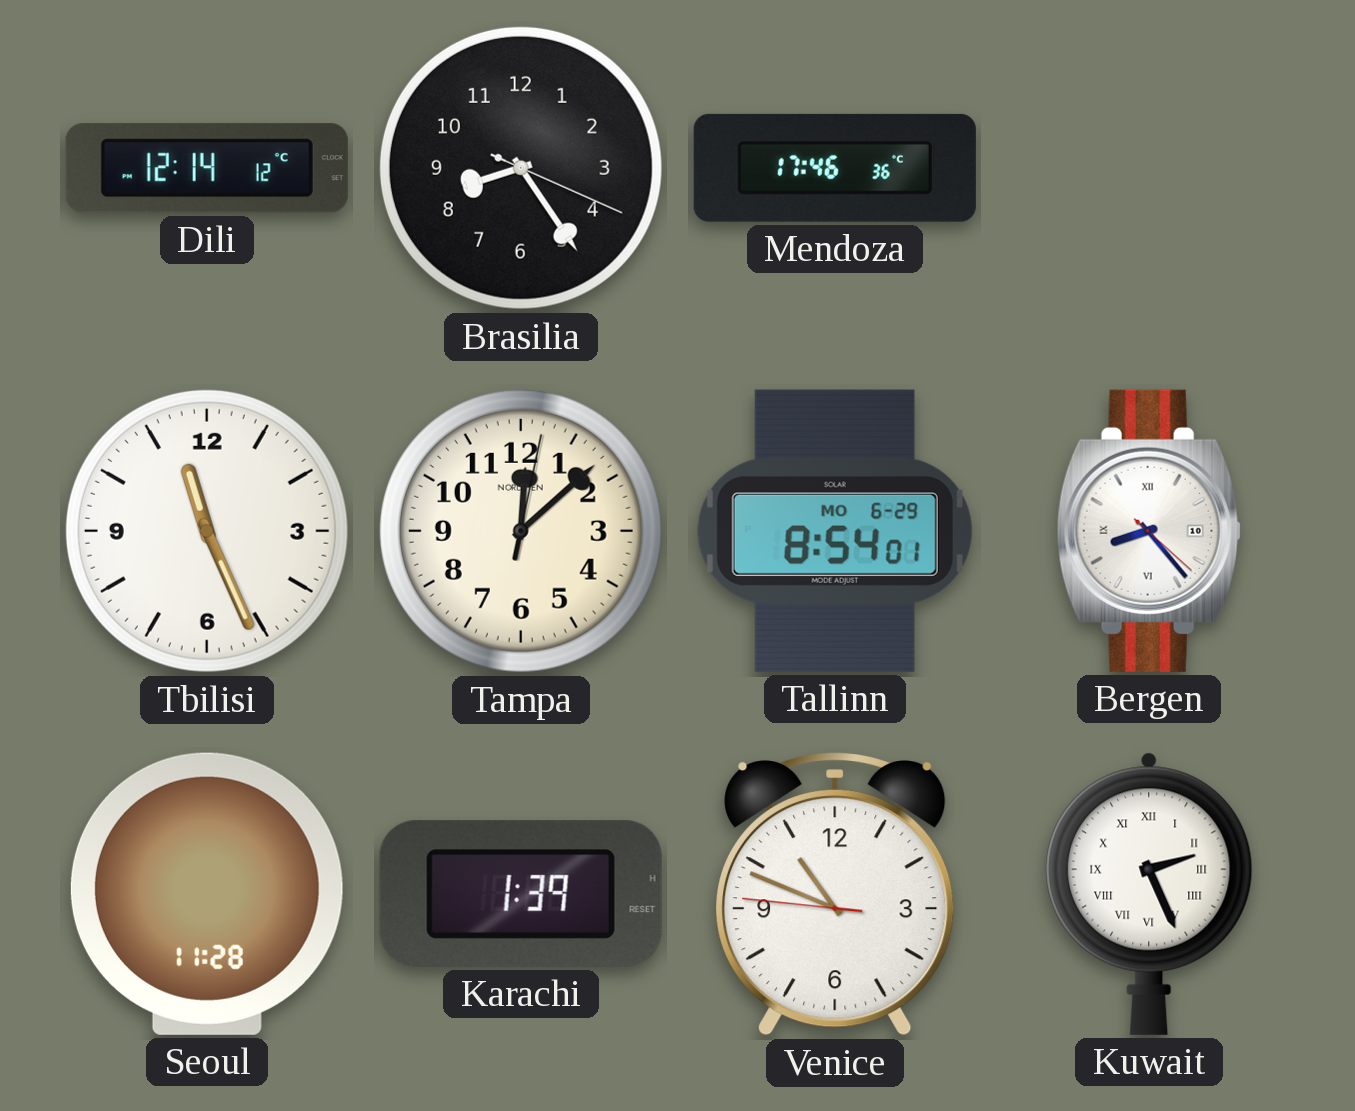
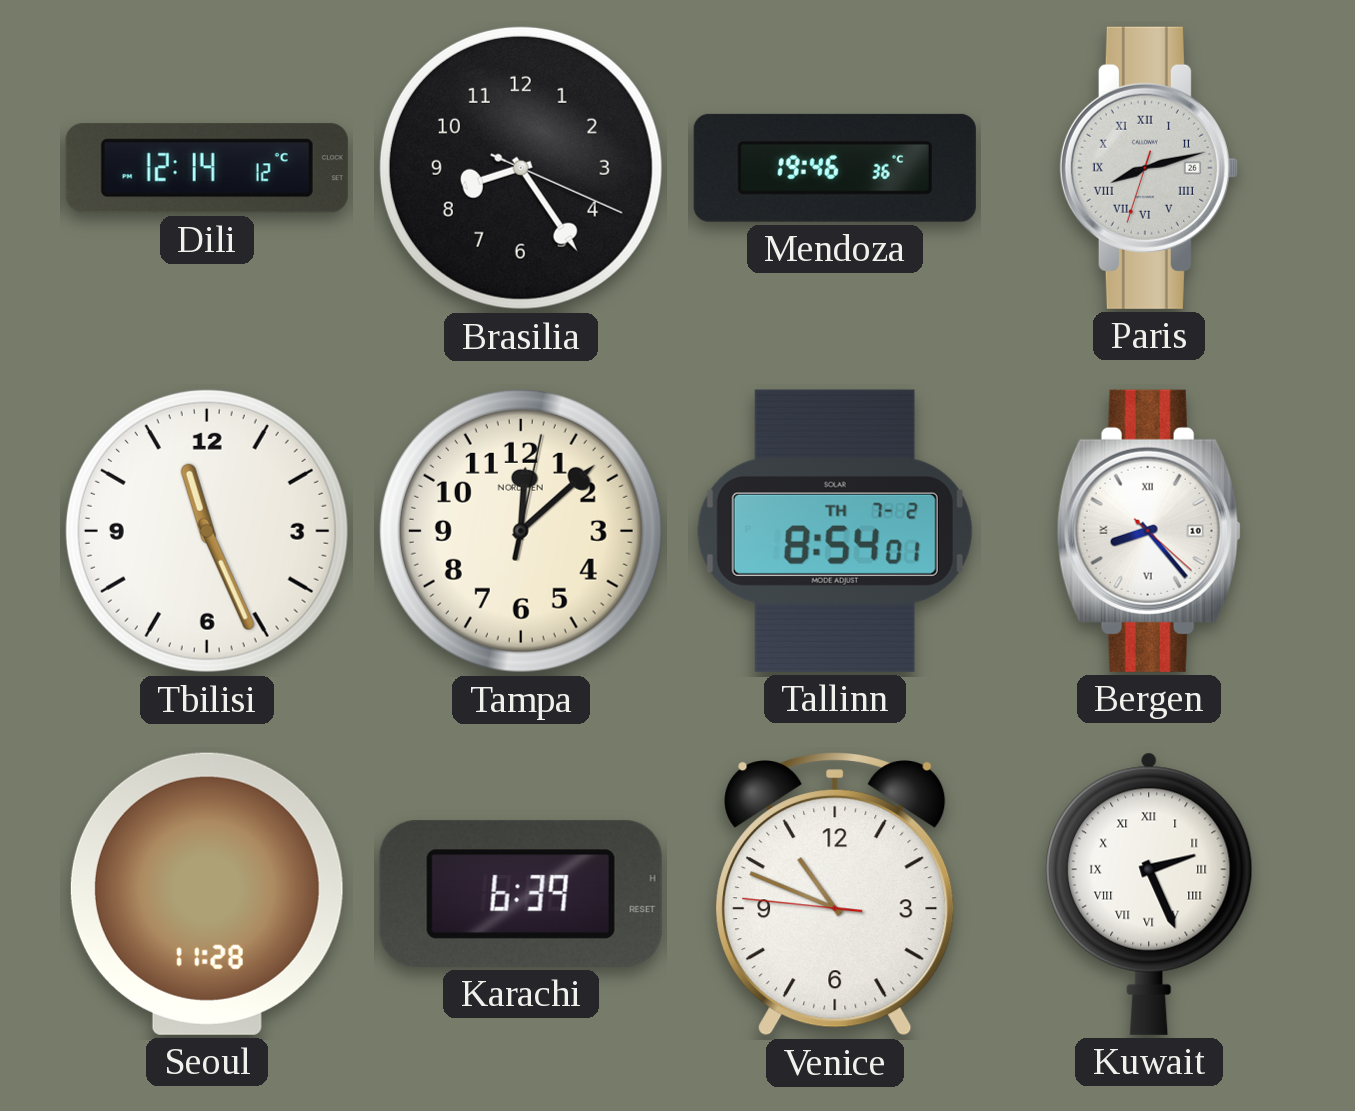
Mendoza: 17:46 -> 19:46
Paris: none -> 8:12
Tallinn date: MO 6-29 -> TH 7-2
Karachi: 1:39 -> 6:39
